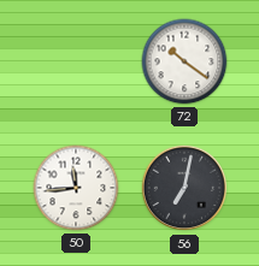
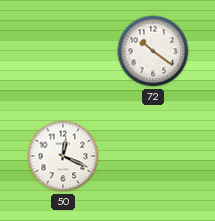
50: 11:44 -> 12:19
56: 7:02 -> none
